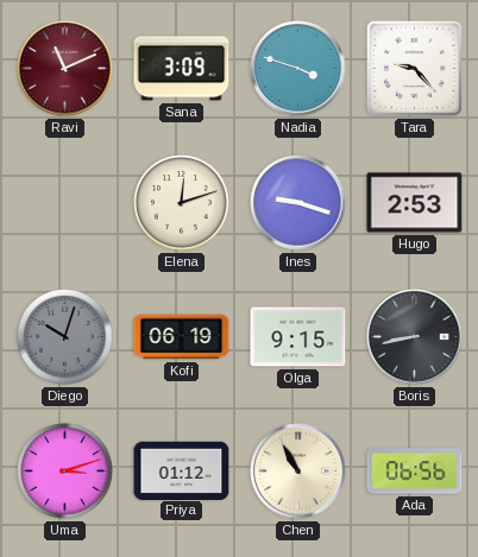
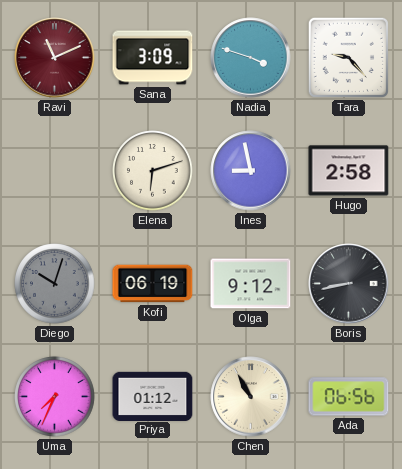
Elena: 12:12 -> 6:12
Ines: 9:18 -> 8:58
Hugo: 2:53 -> 2:58
Olga: 9:15 -> 9:12
Uma: 3:12 -> 7:34
